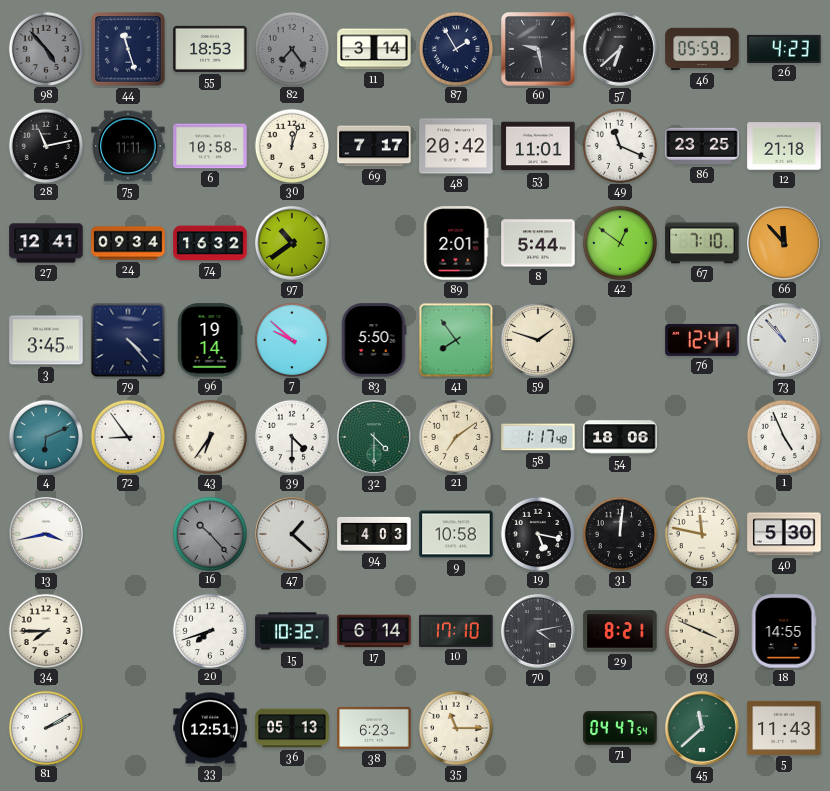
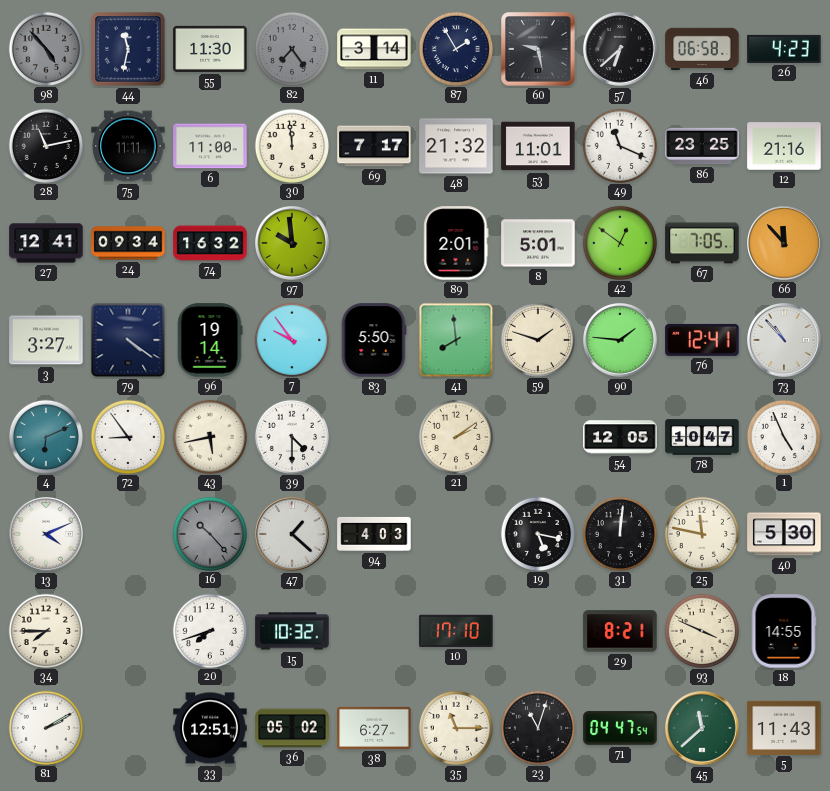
44: 11:27 -> 11:32
55: 18:53 -> 11:30
46: 05:59 -> 06:58
6: 10:58 -> 11:00
30: 12:03 -> 11:59
48: 20:42 -> 21:32
12: 21:18 -> 21:16
97: 10:39 -> 9:59
8: 5:44 -> 5:01
67: 7:10 -> 7:05
3: 3:45 -> 3:27
79: 4:23 -> 4:21
7: 9:52 -> 9:54
41: 7:54 -> 7:59
90: none -> 1:46
43: 6:36 -> 5:43
32: 4:30 -> none
21: 7:09 -> 2:09
58: 1:17 -> none
54: 18:06 -> 12:05
78: none -> 10:47
13: 3:43 -> 4:11
9: 10:58 -> none
17: 6:14 -> none
70: 4:13 -> none
36: 05:13 -> 05:02
38: 6:23 -> 6:27
23: none -> 11:03
